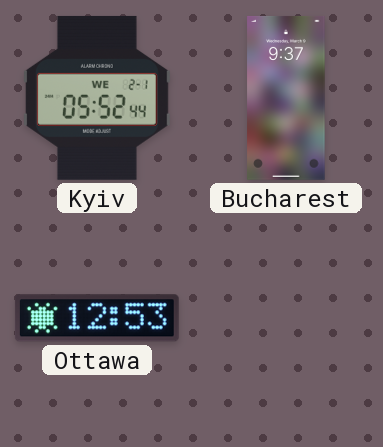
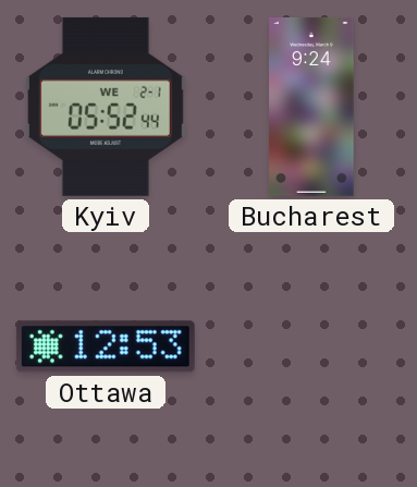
Bucharest: 9:37 -> 9:24
